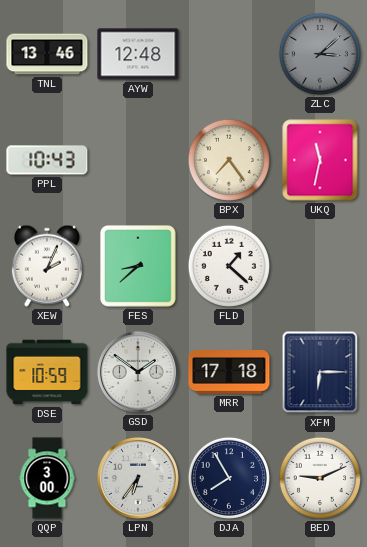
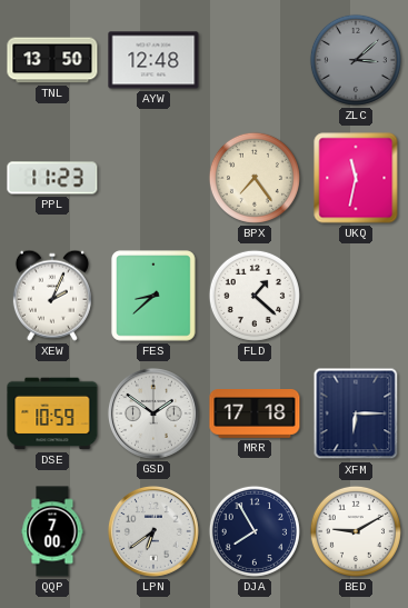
TNL: 13:46 -> 13:50
PPL: 10:43 -> 11:23
QQP: 3:00 -> 7:00
LPN: 6:36 -> 6:39
BED: 9:11 -> 9:10
